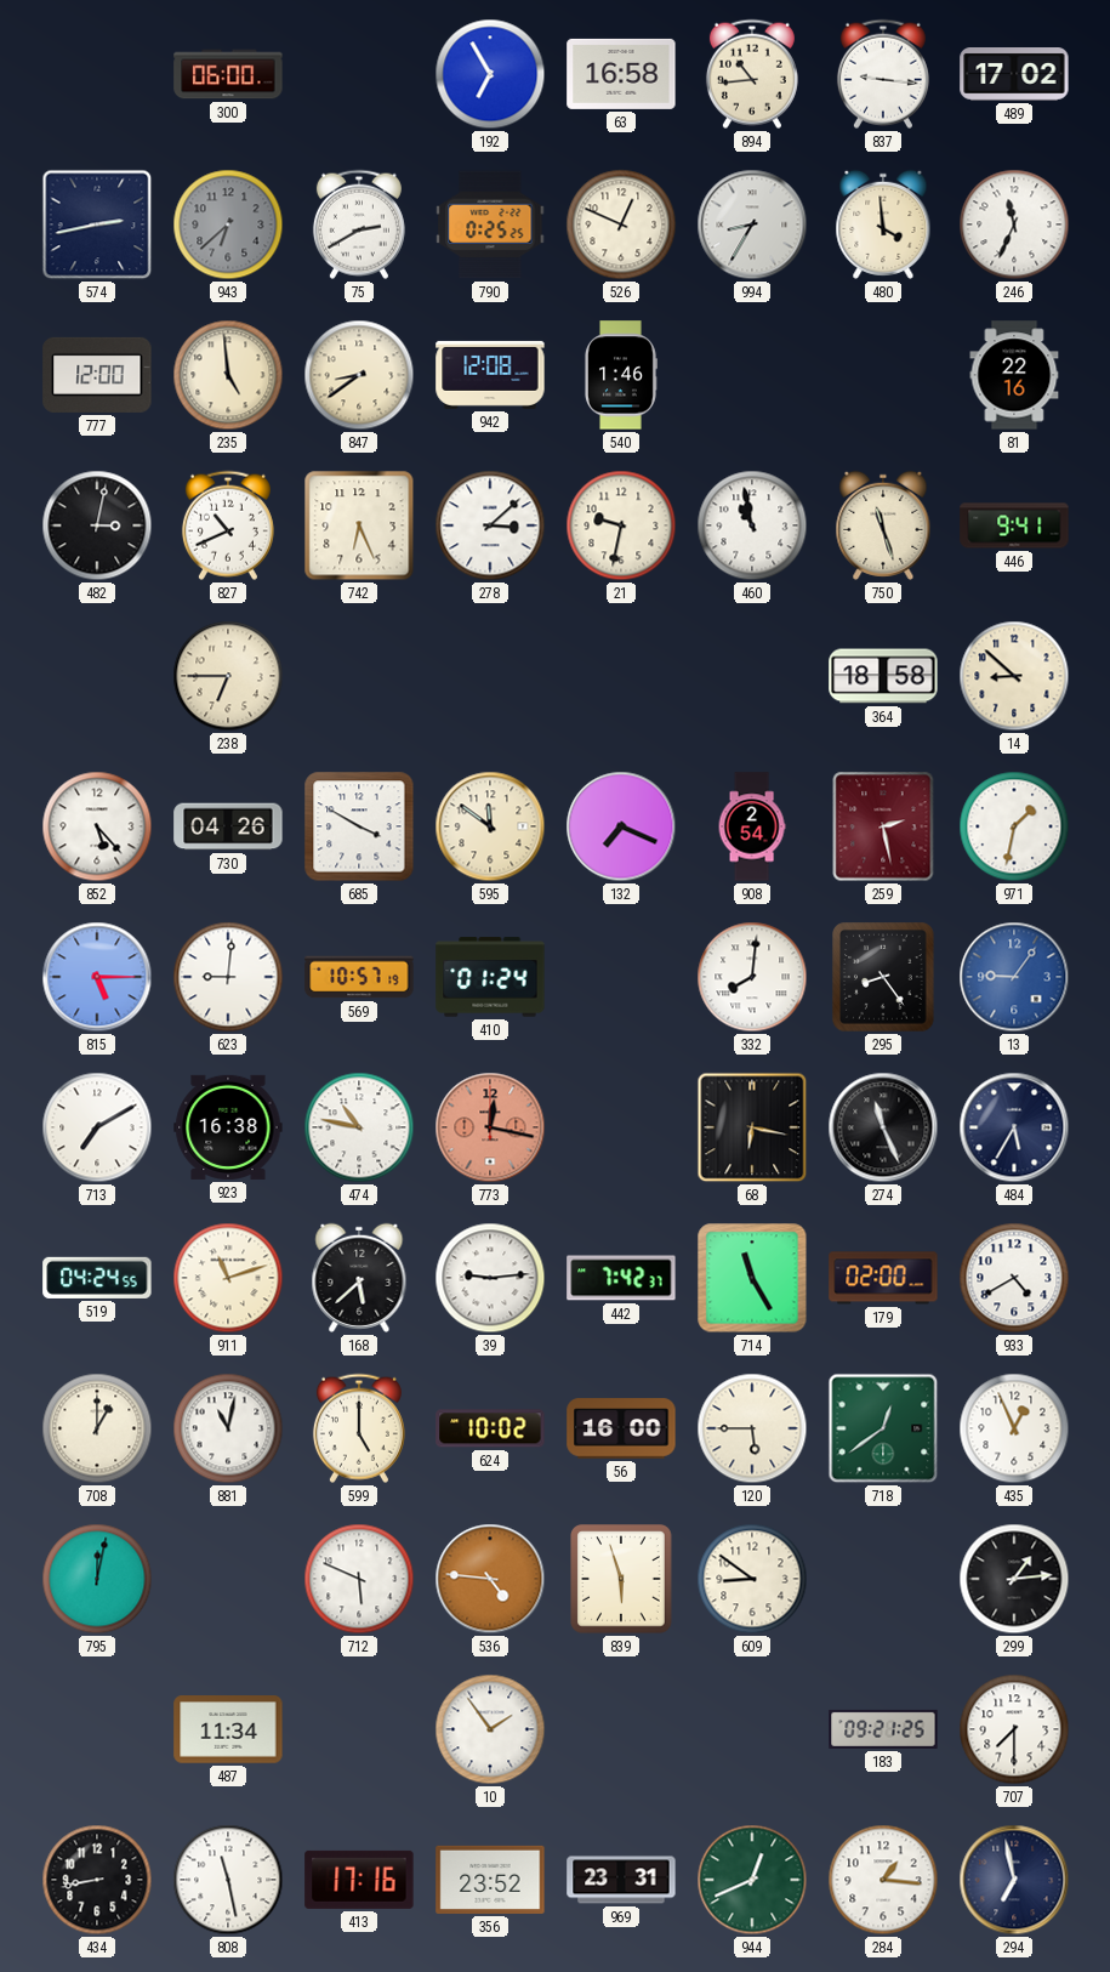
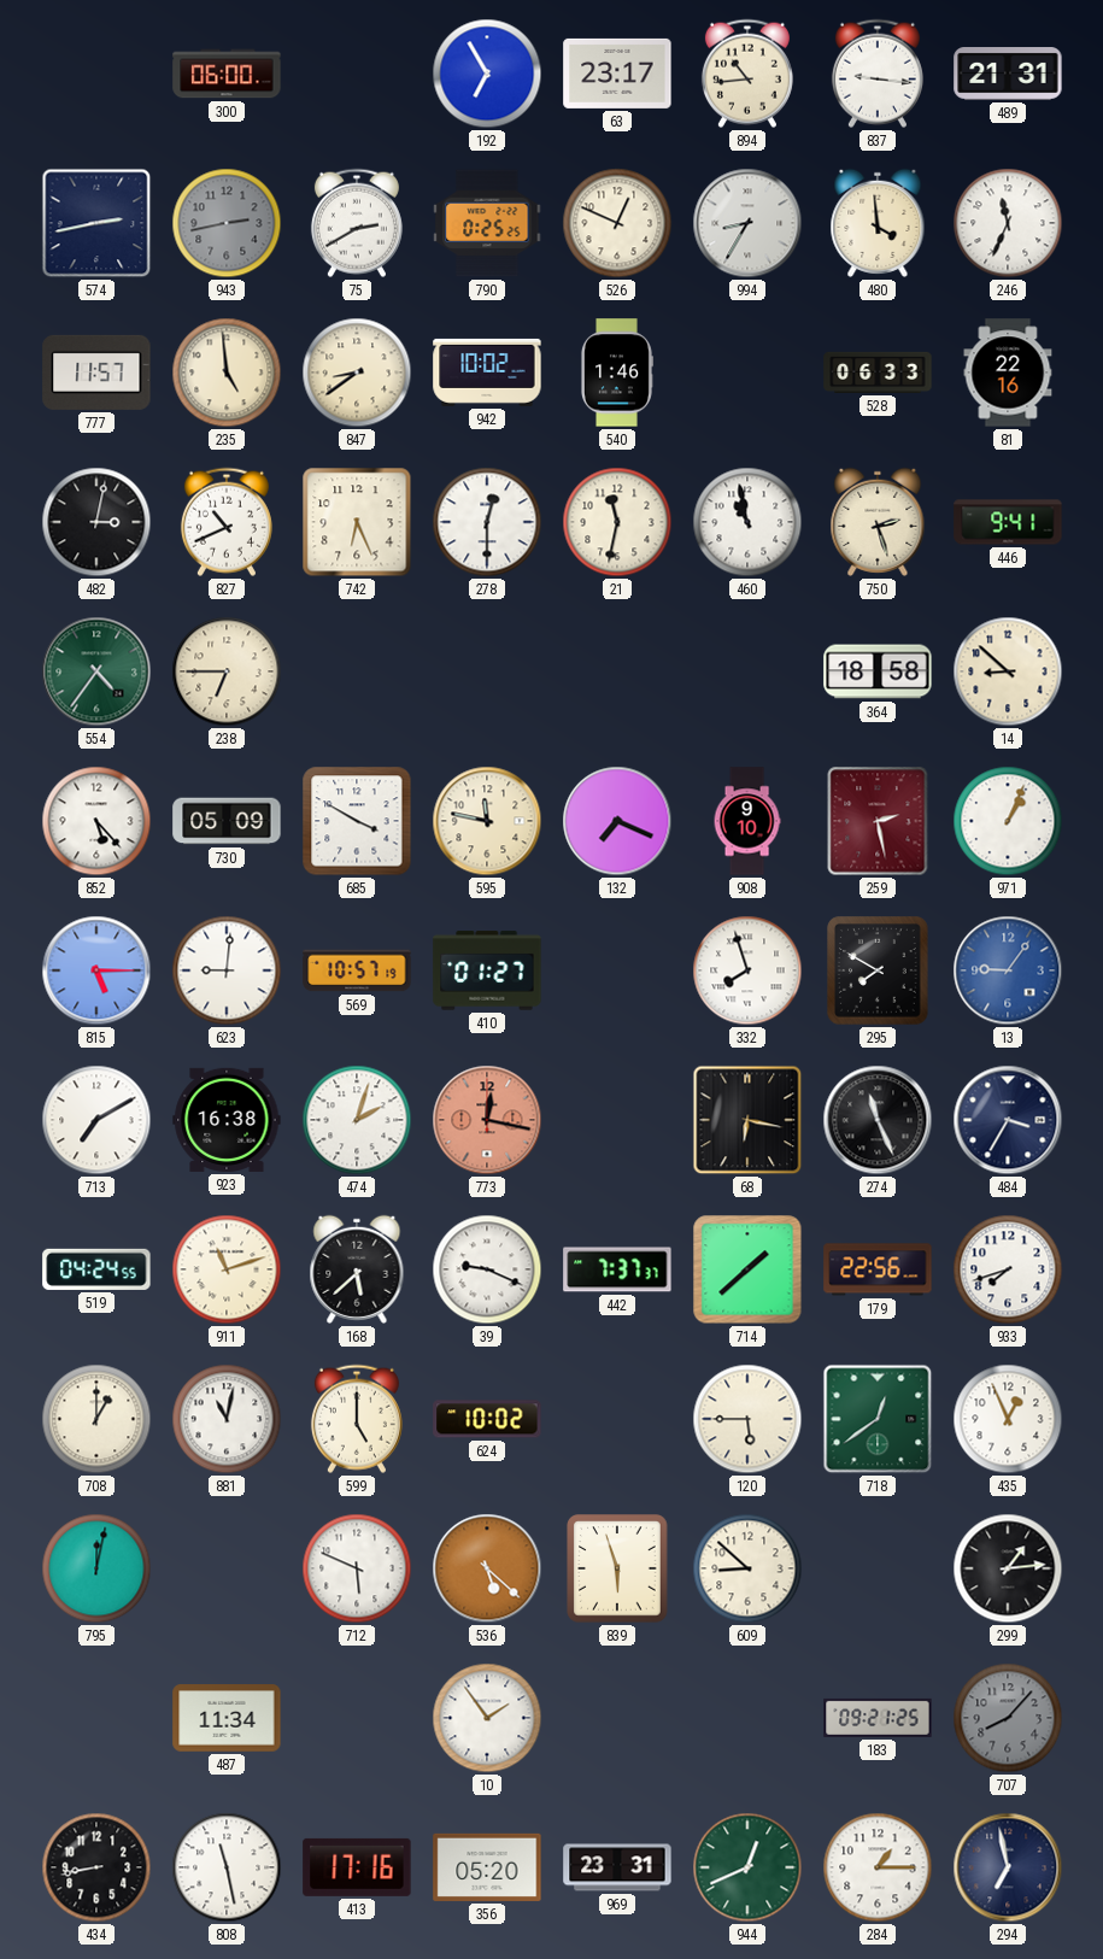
63: 16:58 -> 23:17
489: 17:02 -> 21:31
943: 6:38 -> 2:43
777: 12:00 -> 11:57
942: 12:08 -> 10:02
528: none -> 06:33
278: 3:08 -> 12:30
21: 9:32 -> 11:32
750: 11:27 -> 2:27
554: none -> 4:36
730: 04:26 -> 05:09
595: 11:51 -> 11:47
908: 2:54 -> 9:10
971: 1:32 -> 1:04
410: 01:24 -> 01:27
332: 8:01 -> 7:57
295: 8:24 -> 7:50
474: 10:47 -> 2:03
484: 5:35 -> 3:35
39: 9:14 -> 9:19
442: 7:42 -> 7:37
714: 11:25 -> 1:38
179: 02:00 -> 22:56
933: 4:40 -> 7:42
56: 16:00 -> none
536: 4:46 -> 5:22
609: 8:51 -> 8:52
707: 7:30 -> 8:07
707 dial: white -> grey
356: 23:52 -> 05:20
284: 1:16 -> 1:15
